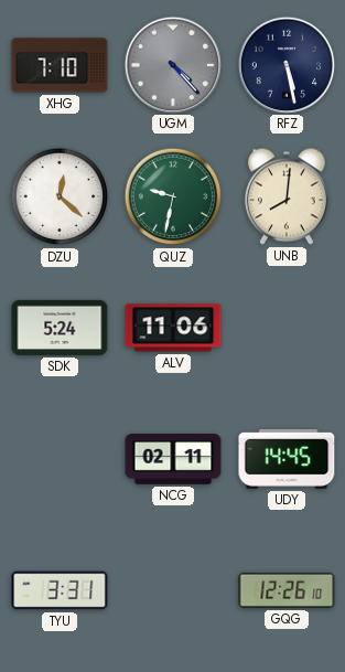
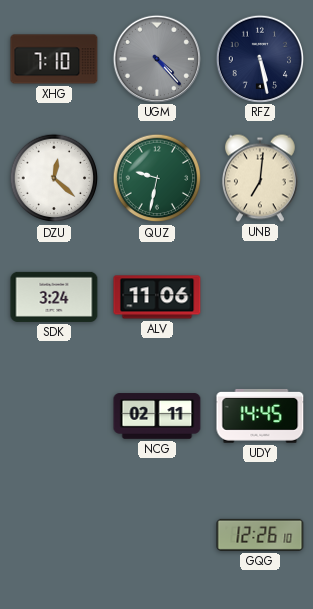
UNB: 8:01 -> 7:01
SDK: 5:24 -> 3:24
TYU: 3:31 -> none
